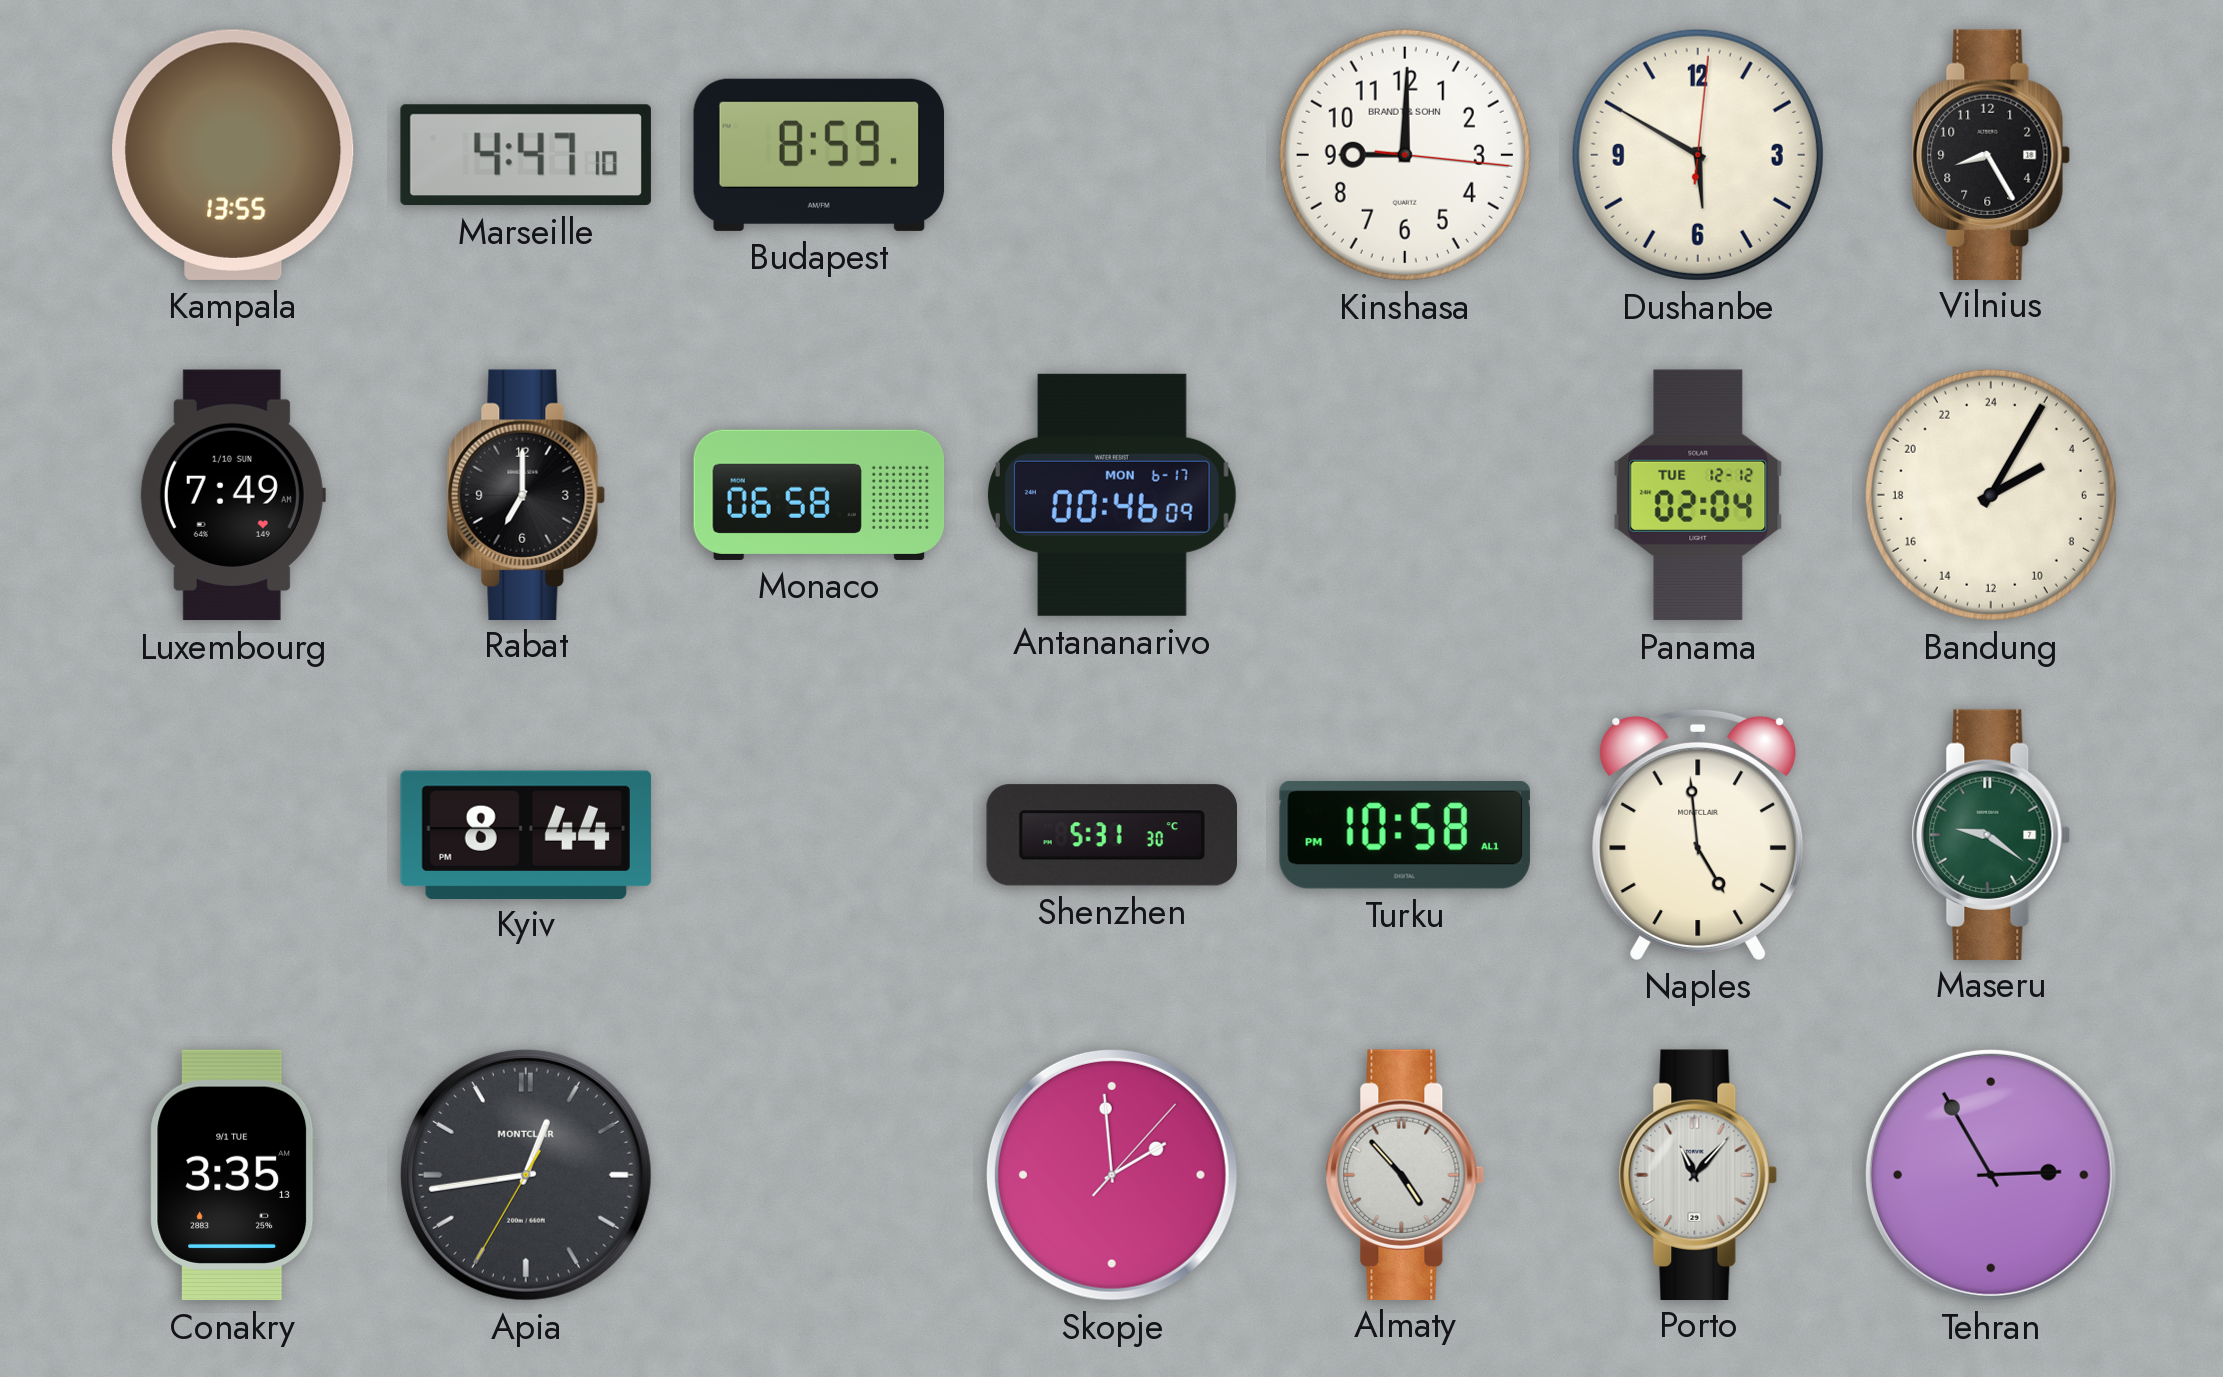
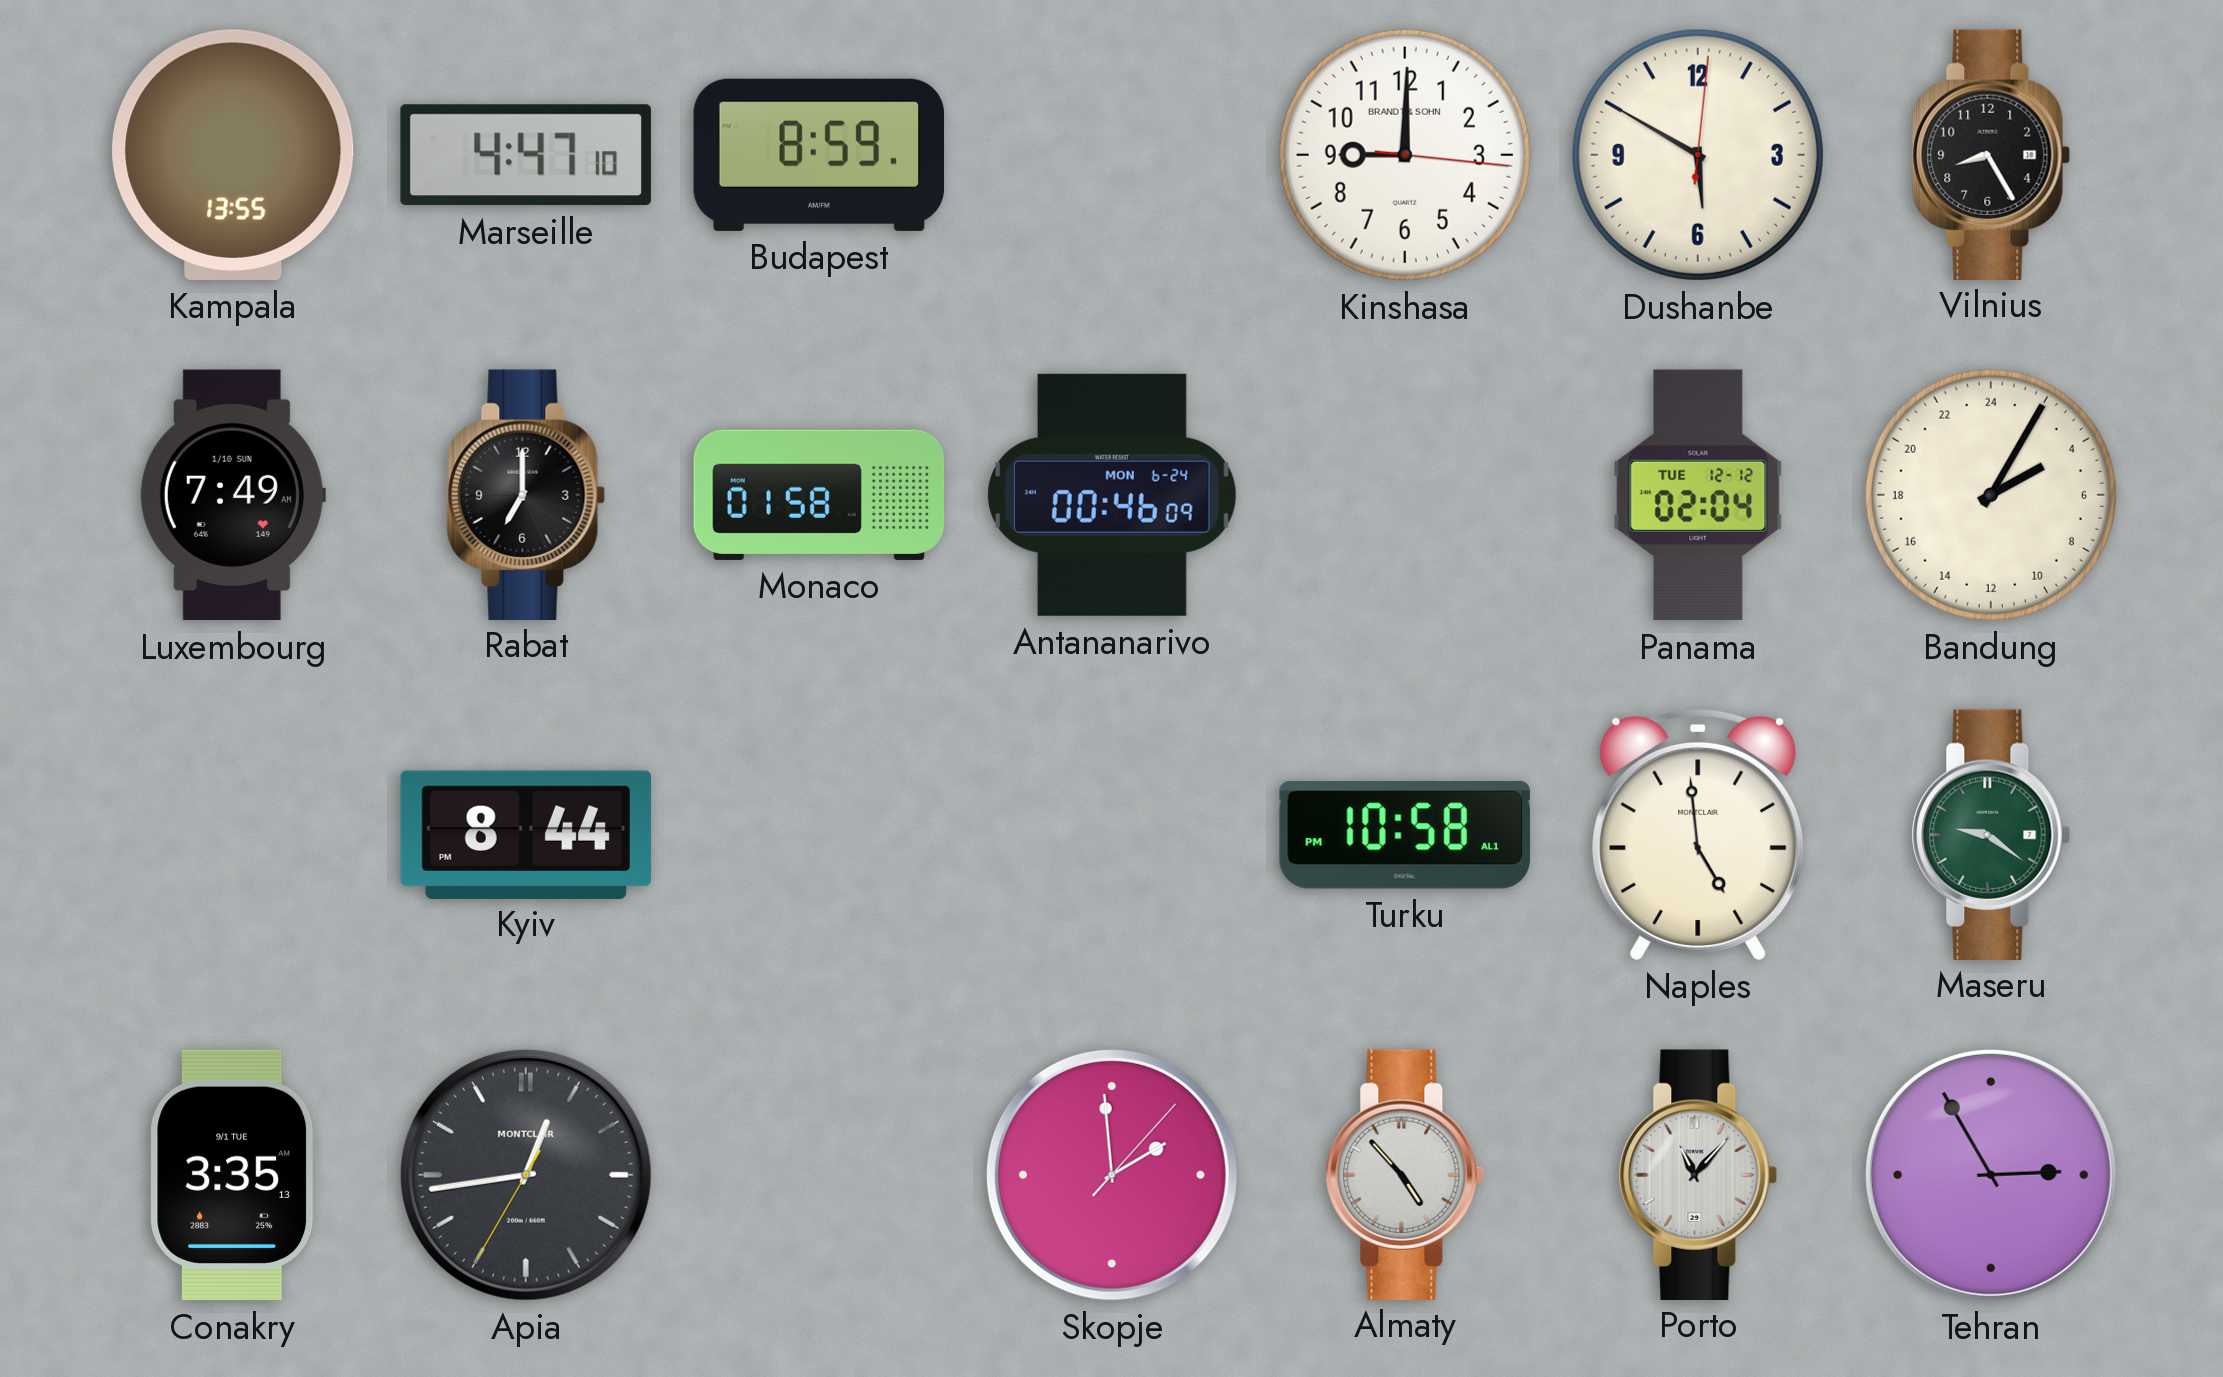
Monaco: 06:58 -> 01:58
Antananarivo date: MON 6-17 -> MON 6-24
Shenzhen: 5:31 -> none
